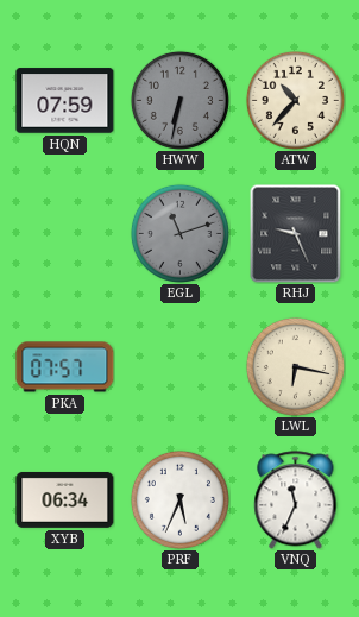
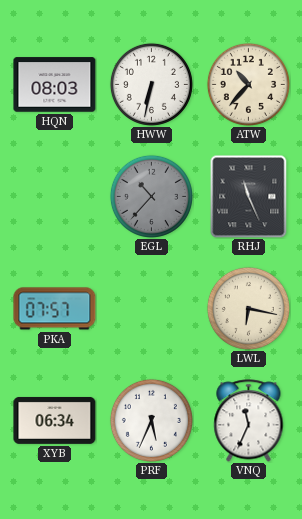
HQN: 07:59 -> 08:03
HWW dial: grey -> white
EGL: 11:12 -> 10:37
RHJ: 9:26 -> 11:26
